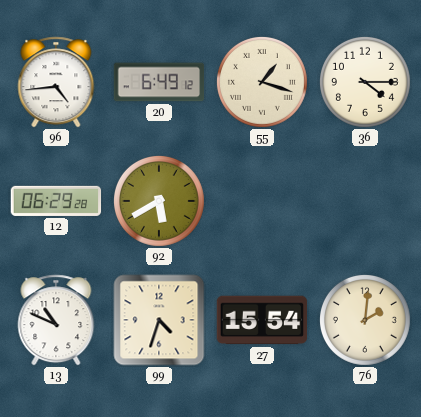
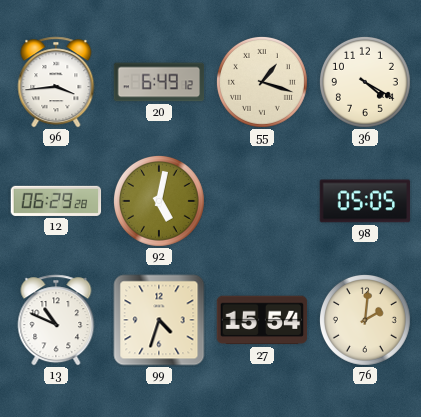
96: 4:44 -> 3:44
36: 4:15 -> 4:20
92: 5:40 -> 5:02
98: none -> 05:05
